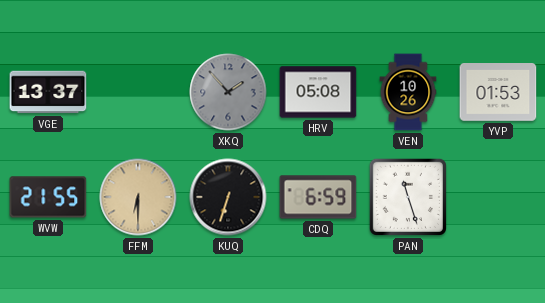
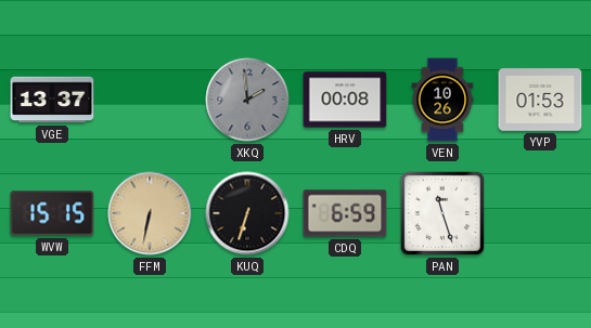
XKQ: 1:53 -> 1:59
HRV: 05:08 -> 00:08
WVW: 21:55 -> 15:15
FFM: 6:30 -> 6:32
